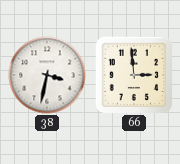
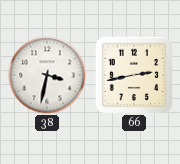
66: 2:59 -> 2:43
